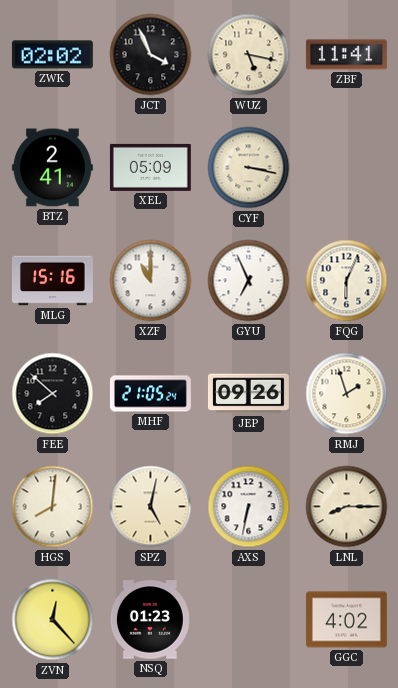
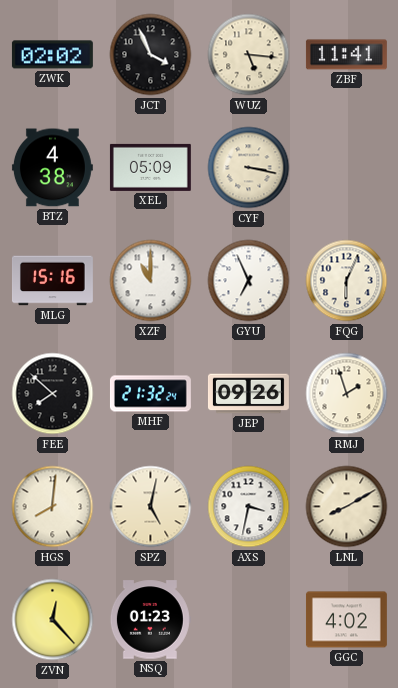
WUZ: 5:17 -> 5:16
BTZ: 2:41 -> 4:38
MHF: 21:05 -> 21:32
AXS: 6:32 -> 3:32
LNL: 8:15 -> 8:10
